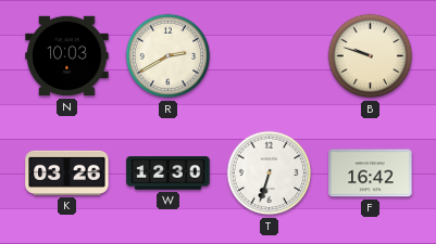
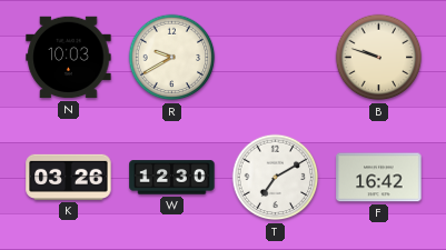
R: 2:40 -> 9:40
T: 6:33 -> 7:10
